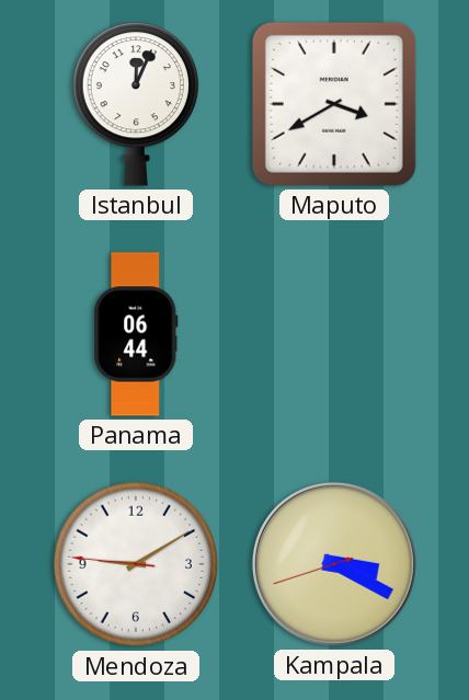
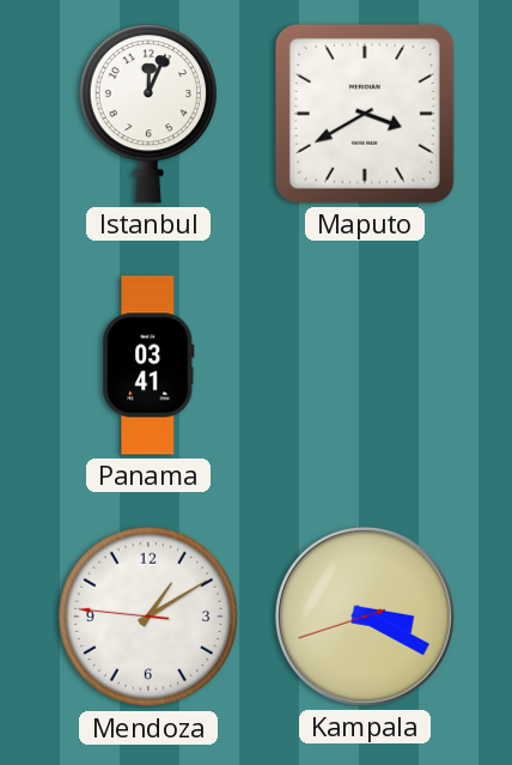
Panama: 06:44 -> 03:41
Mendoza: 9:09 -> 1:09
